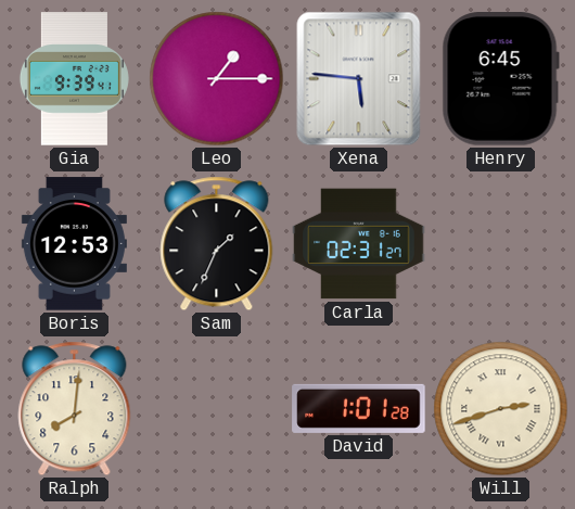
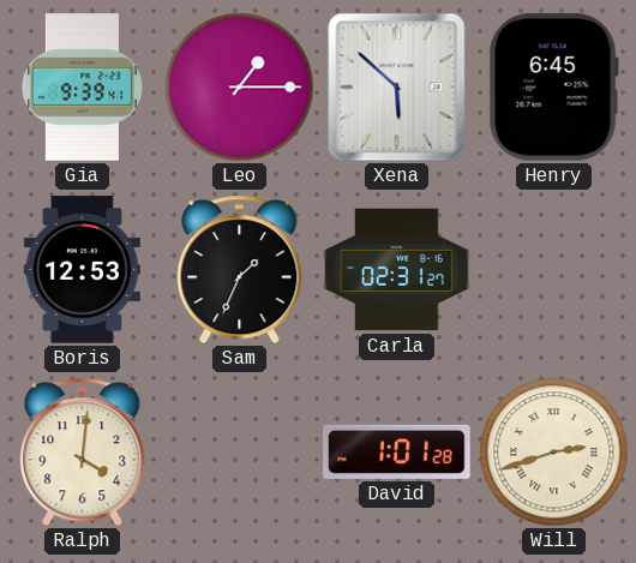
Xena: 5:46 -> 5:52
Ralph: 8:01 -> 4:01
